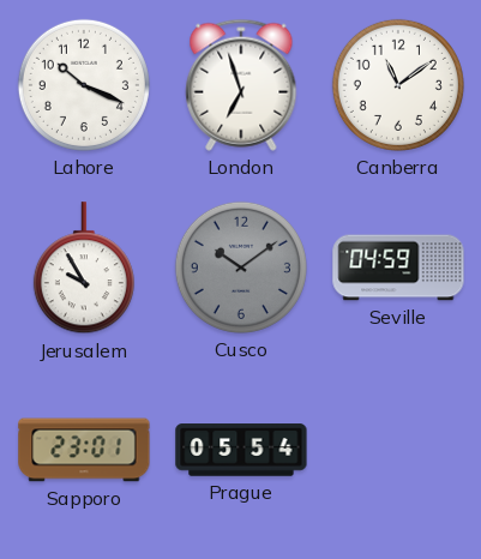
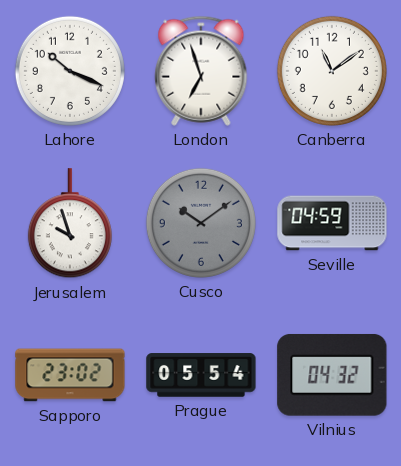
Jerusalem: 9:55 -> 9:57
Sapporo: 23:01 -> 23:02
Vilnius: none -> 04:32
